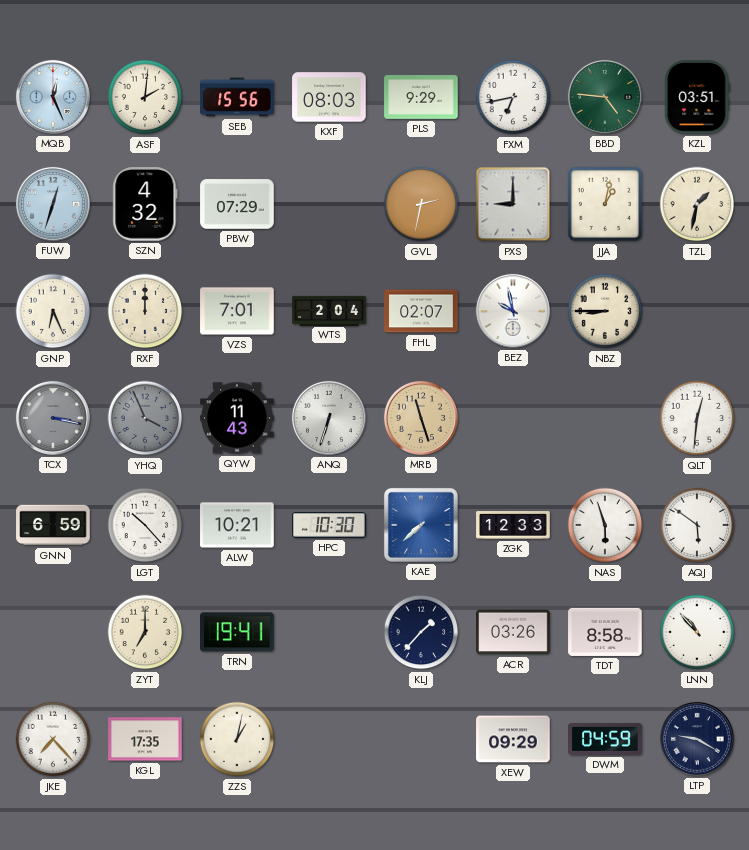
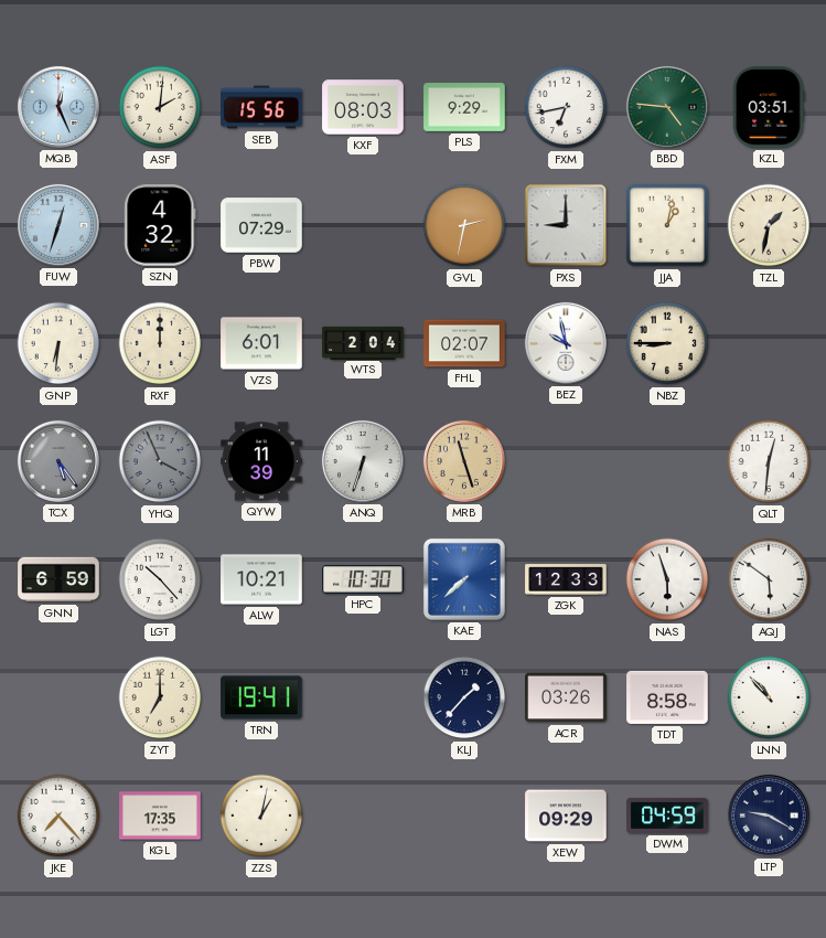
GNP: 6:26 -> 6:31
VZS: 7:01 -> 6:01
TCX: 3:17 -> 5:24
QYW: 11:43 -> 11:39
